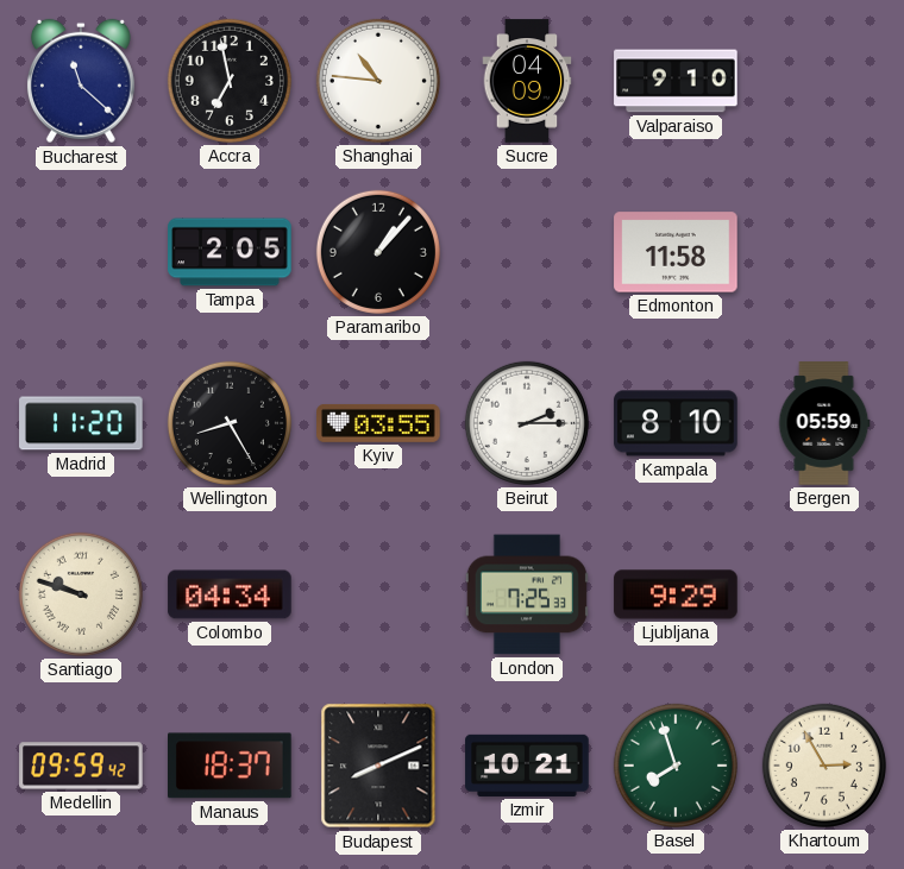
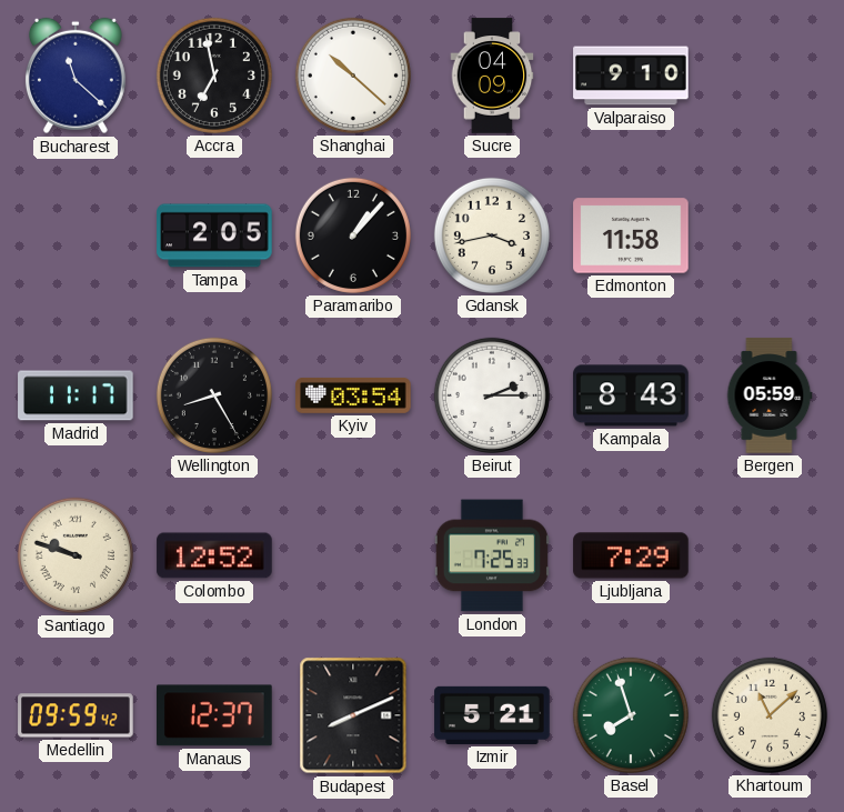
Shanghai: 10:46 -> 10:22
Gdansk: none -> 3:43
Madrid: 11:20 -> 11:17
Kyiv: 03:55 -> 03:54
Kampala: 8:10 -> 8:43
Colombo: 04:34 -> 12:52
Ljubljana: 9:29 -> 7:29
Manaus: 18:37 -> 12:37
Izmir: 10:21 -> 5:21
Khartoum: 2:55 -> 11:08
